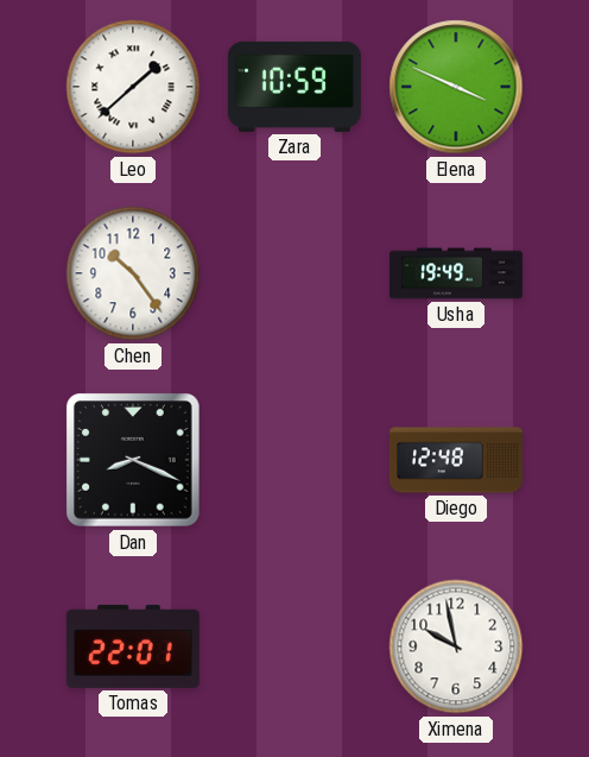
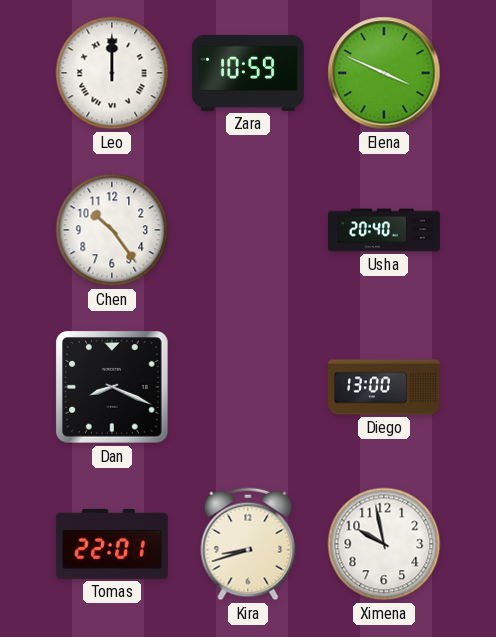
Leo: 1:38 -> 12:00
Usha: 19:49 -> 20:40
Diego: 12:48 -> 13:00
Kira: none -> 8:42
